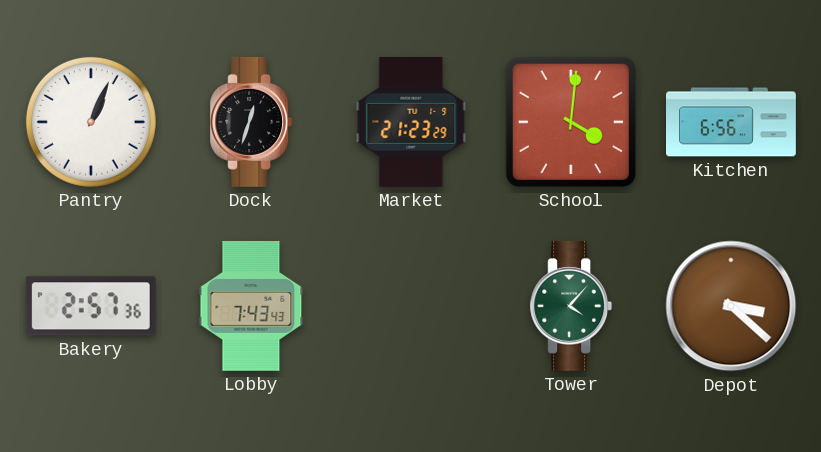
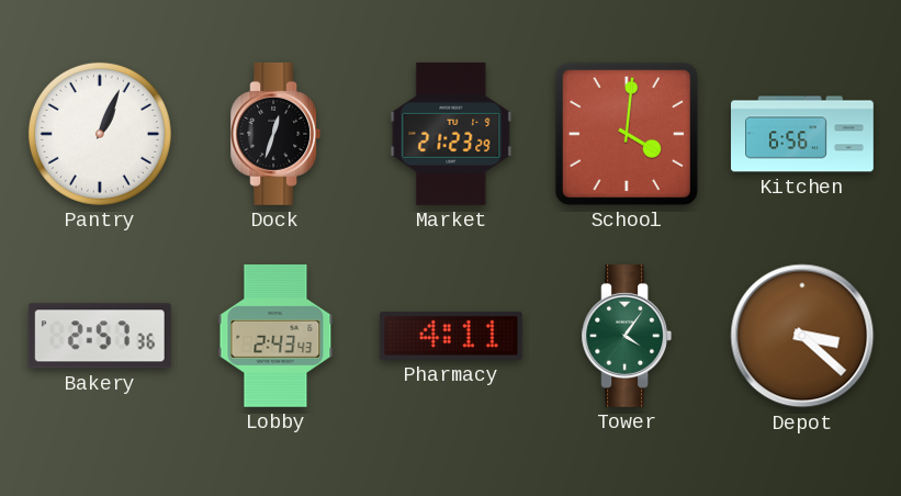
Lobby: 7:43 -> 2:43
Pharmacy: none -> 4:11
Tower: 4:07 -> 4:06
